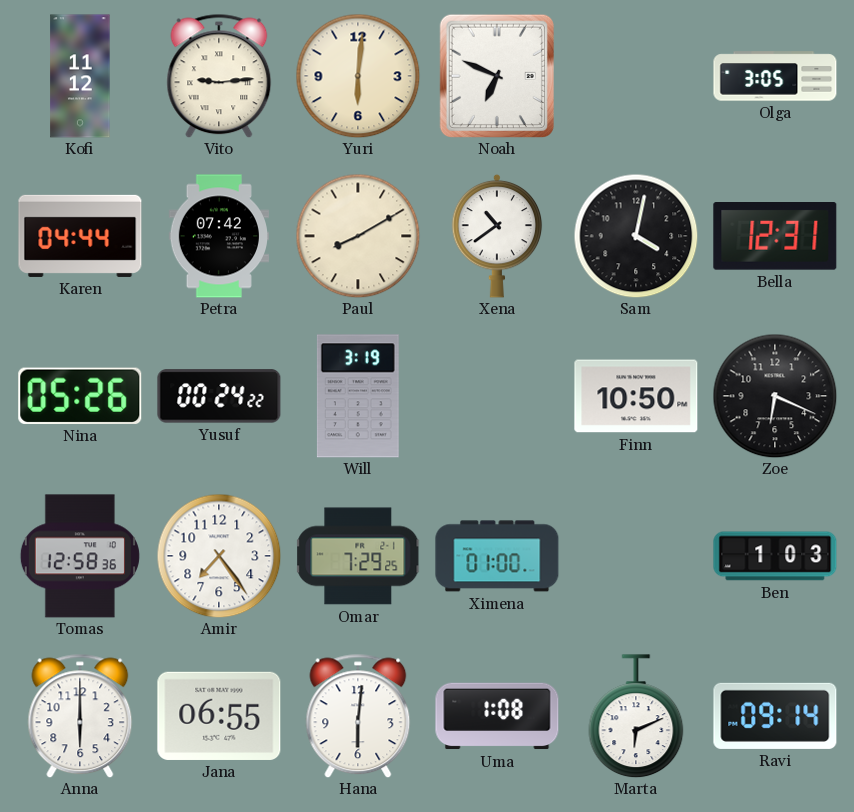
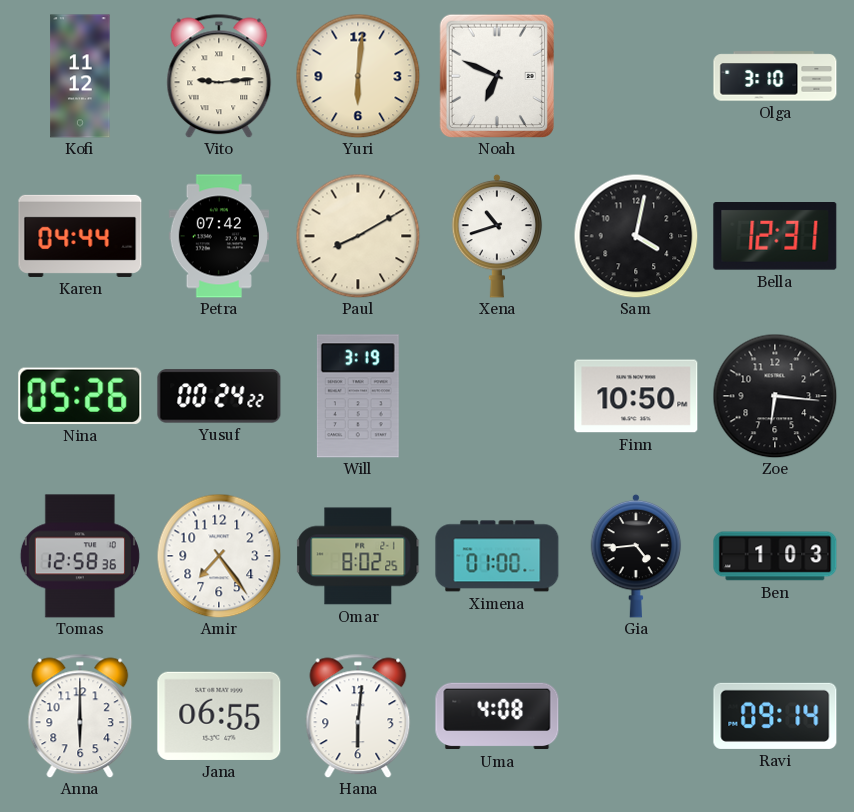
Olga: 3:05 -> 3:10
Xena: 10:39 -> 10:42
Zoe: 6:19 -> 6:16
Omar: 7:29 -> 8:02
Gia: none -> 4:44
Uma: 1:08 -> 4:08
Marta: 6:11 -> none
